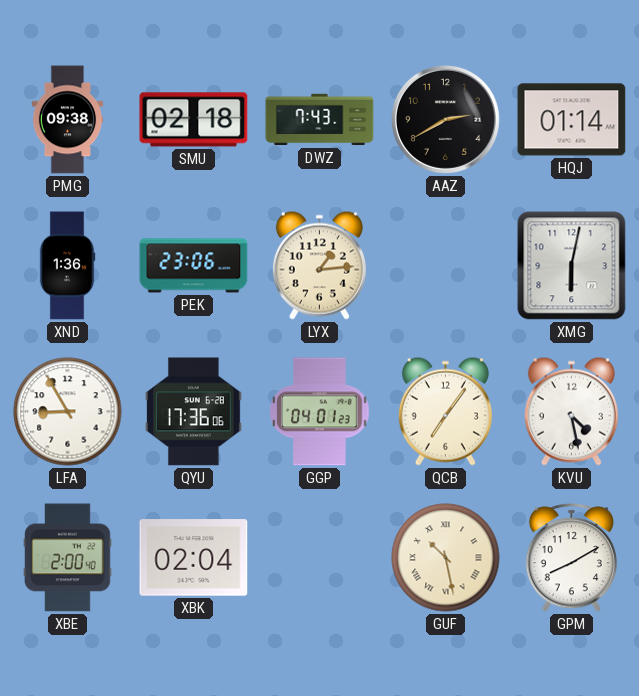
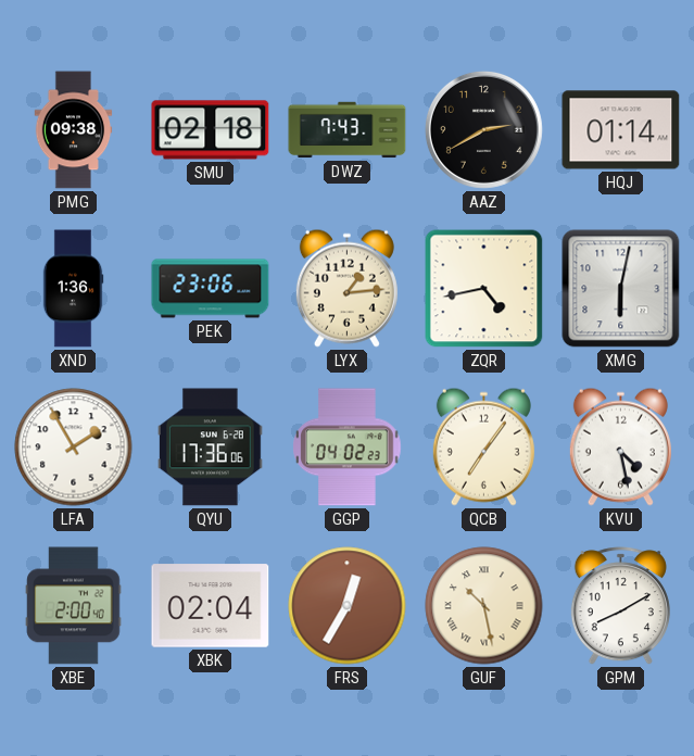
ZQR: none -> 4:43
LFA: 8:55 -> 1:55
GGP: 04:01 -> 04:02
FRS: none -> 12:35
